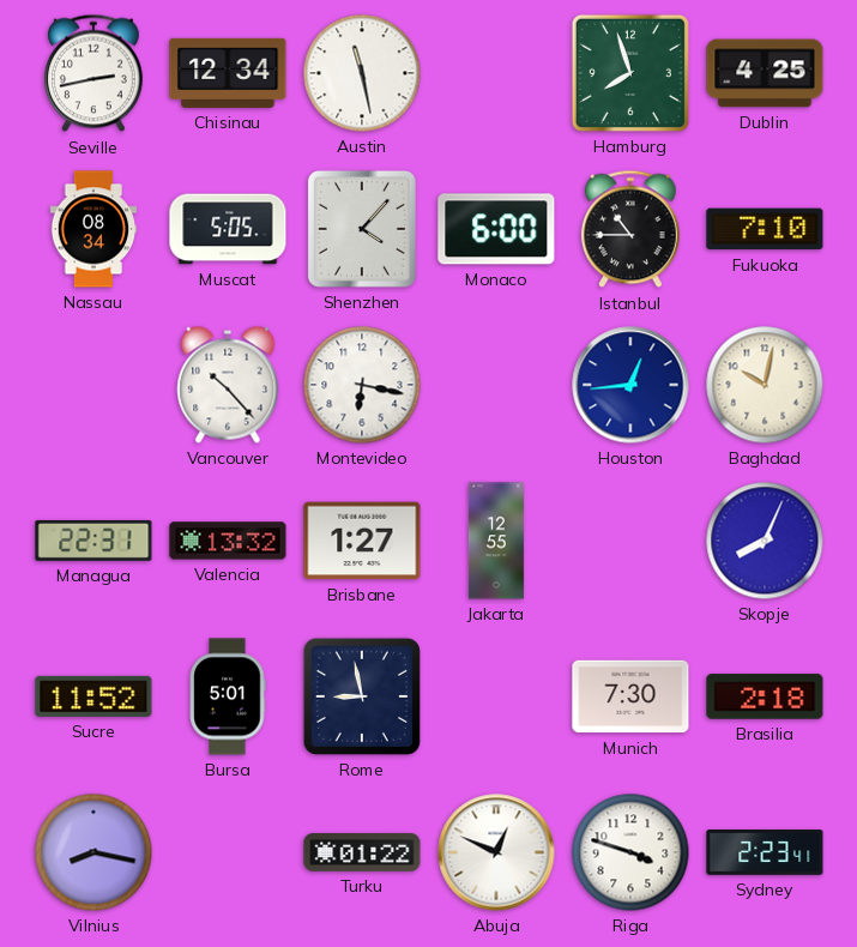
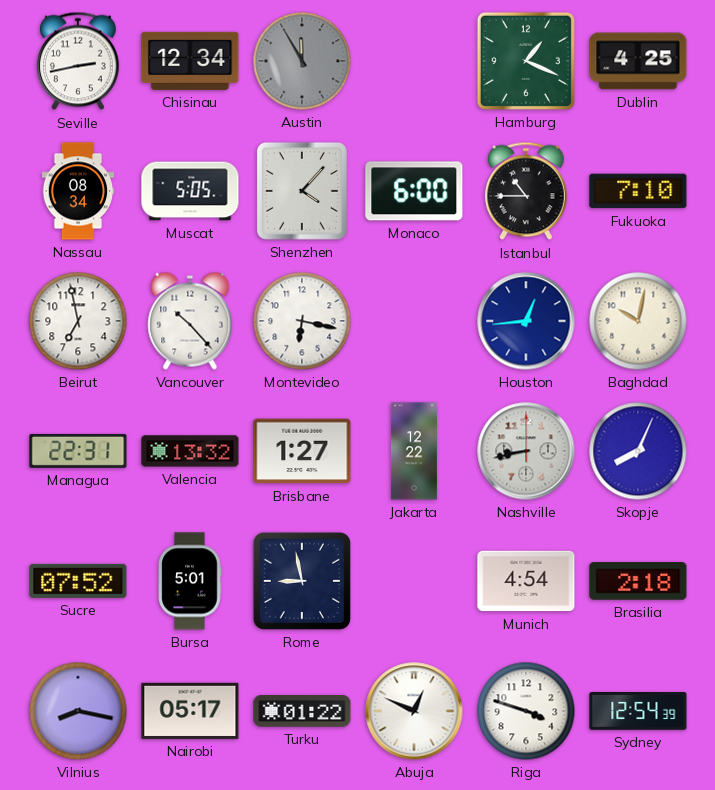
Austin: 11:28 -> 11:55
Austin dial: white -> grey
Hamburg: 7:57 -> 1:19
Beirut: none -> 6:58
Jakarta: 12:55 -> 12:22
Nashville: none -> 8:43
Sucre: 11:52 -> 07:52
Munich: 7:30 -> 4:54
Nairobi: none -> 05:17
Sydney: 2:23 -> 12:54
